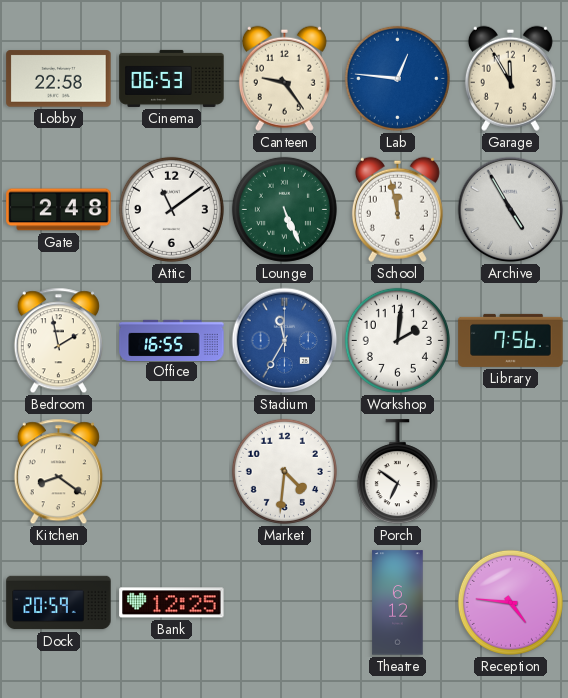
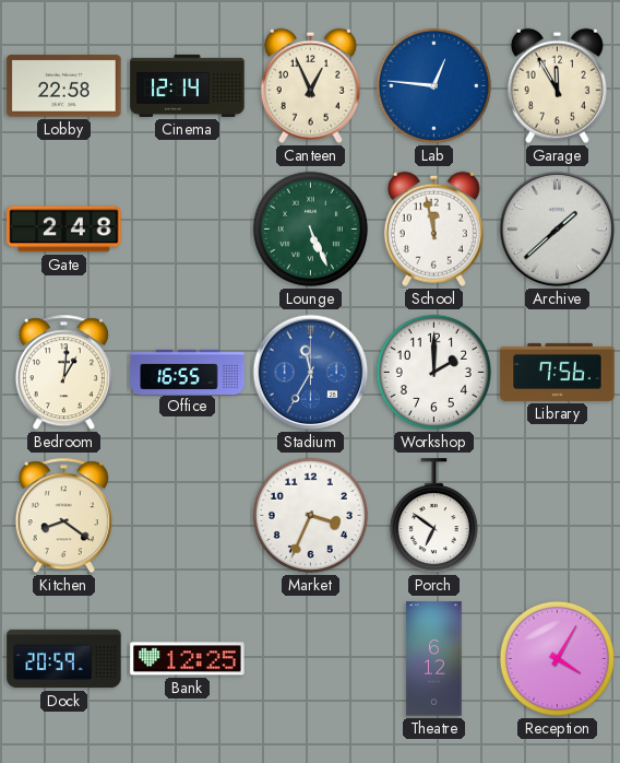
Cinema: 06:53 -> 12:14
Canteen: 9:24 -> 12:56
Attic: 11:09 -> none
Archive: 4:55 -> 1:38
Bedroom: 1:58 -> 1:01
Workshop: 2:01 -> 2:00
Market: 4:31 -> 3:34
Reception: 4:46 -> 4:05
